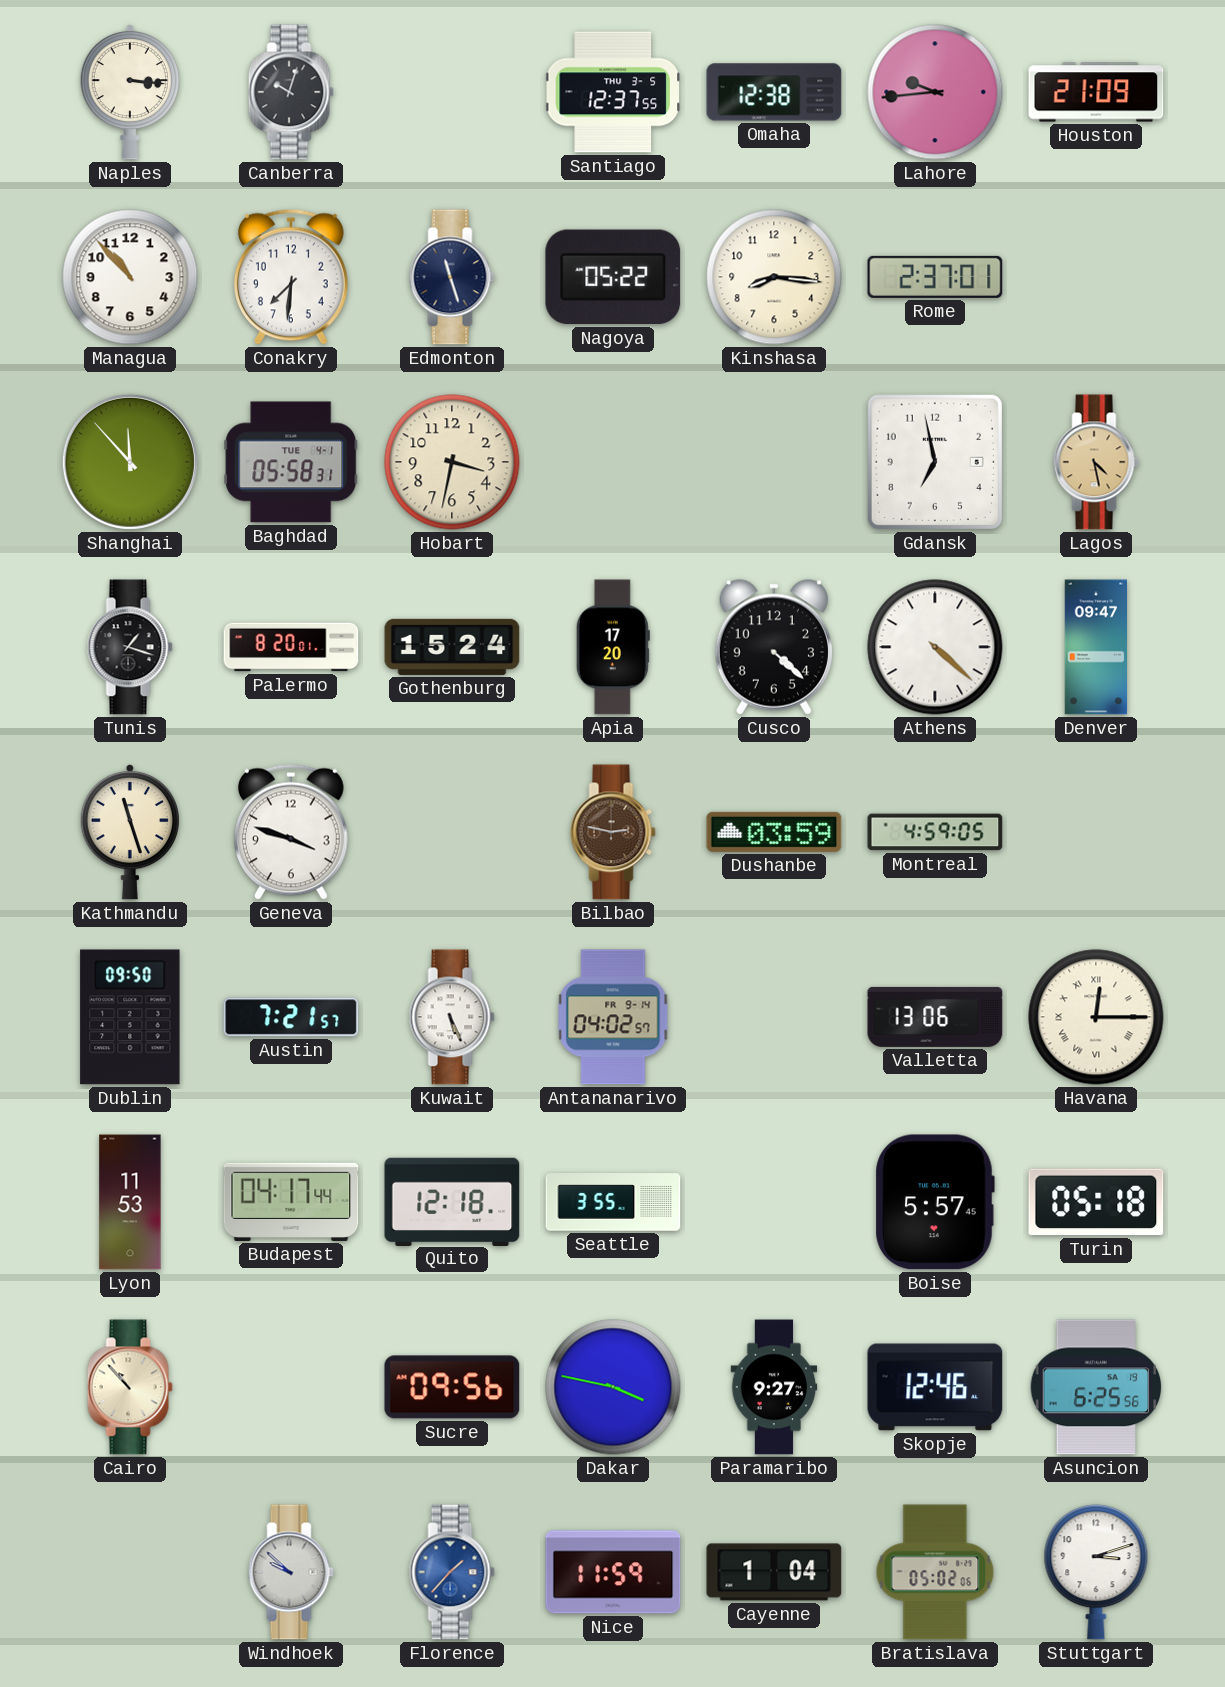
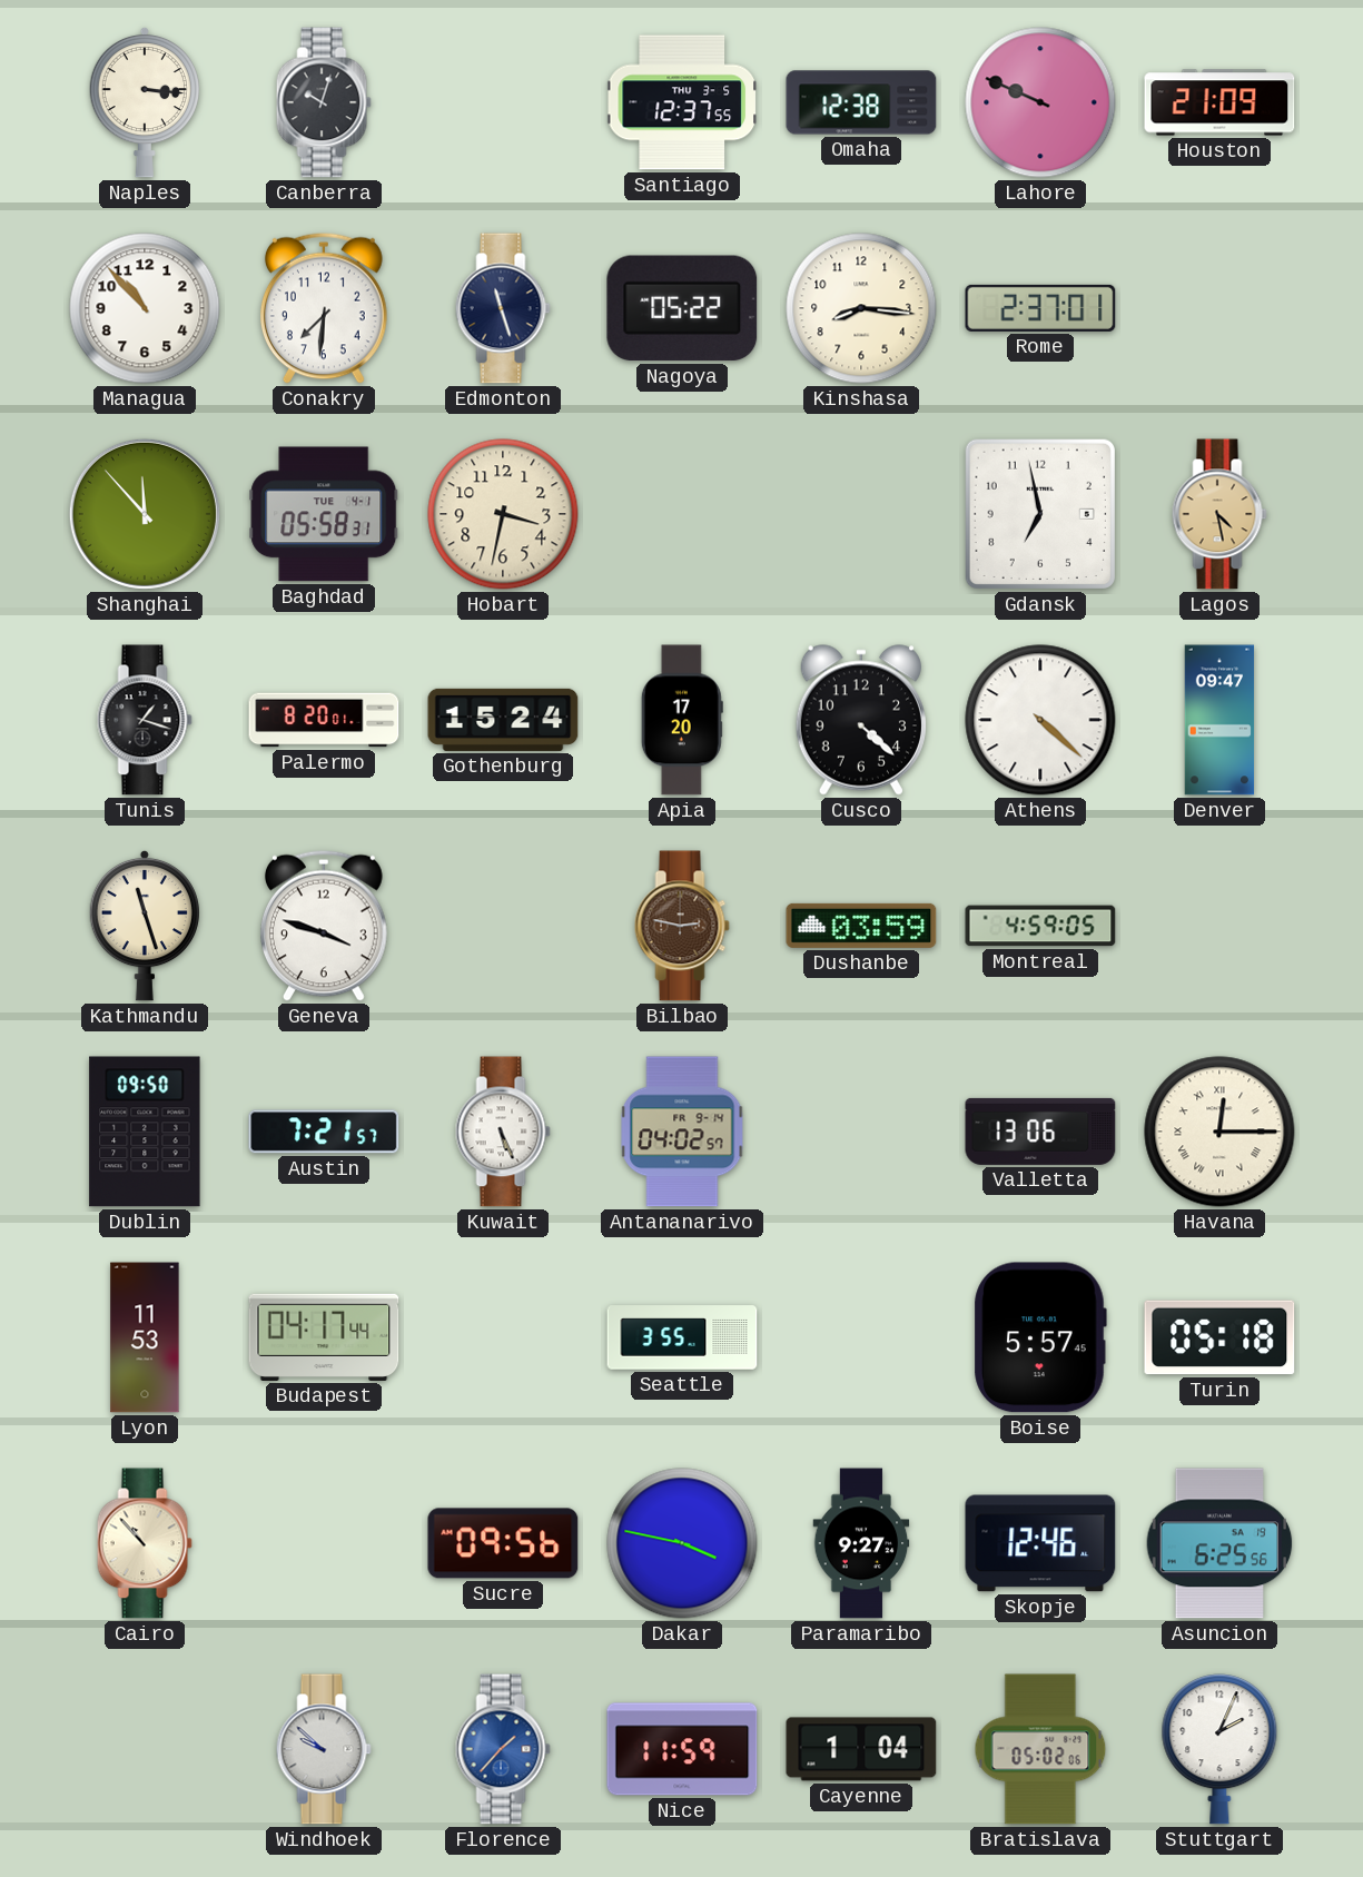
Lahore: 9:44 -> 9:49
Quito: 12:18 -> none
Stuttgart: 3:12 -> 2:04
